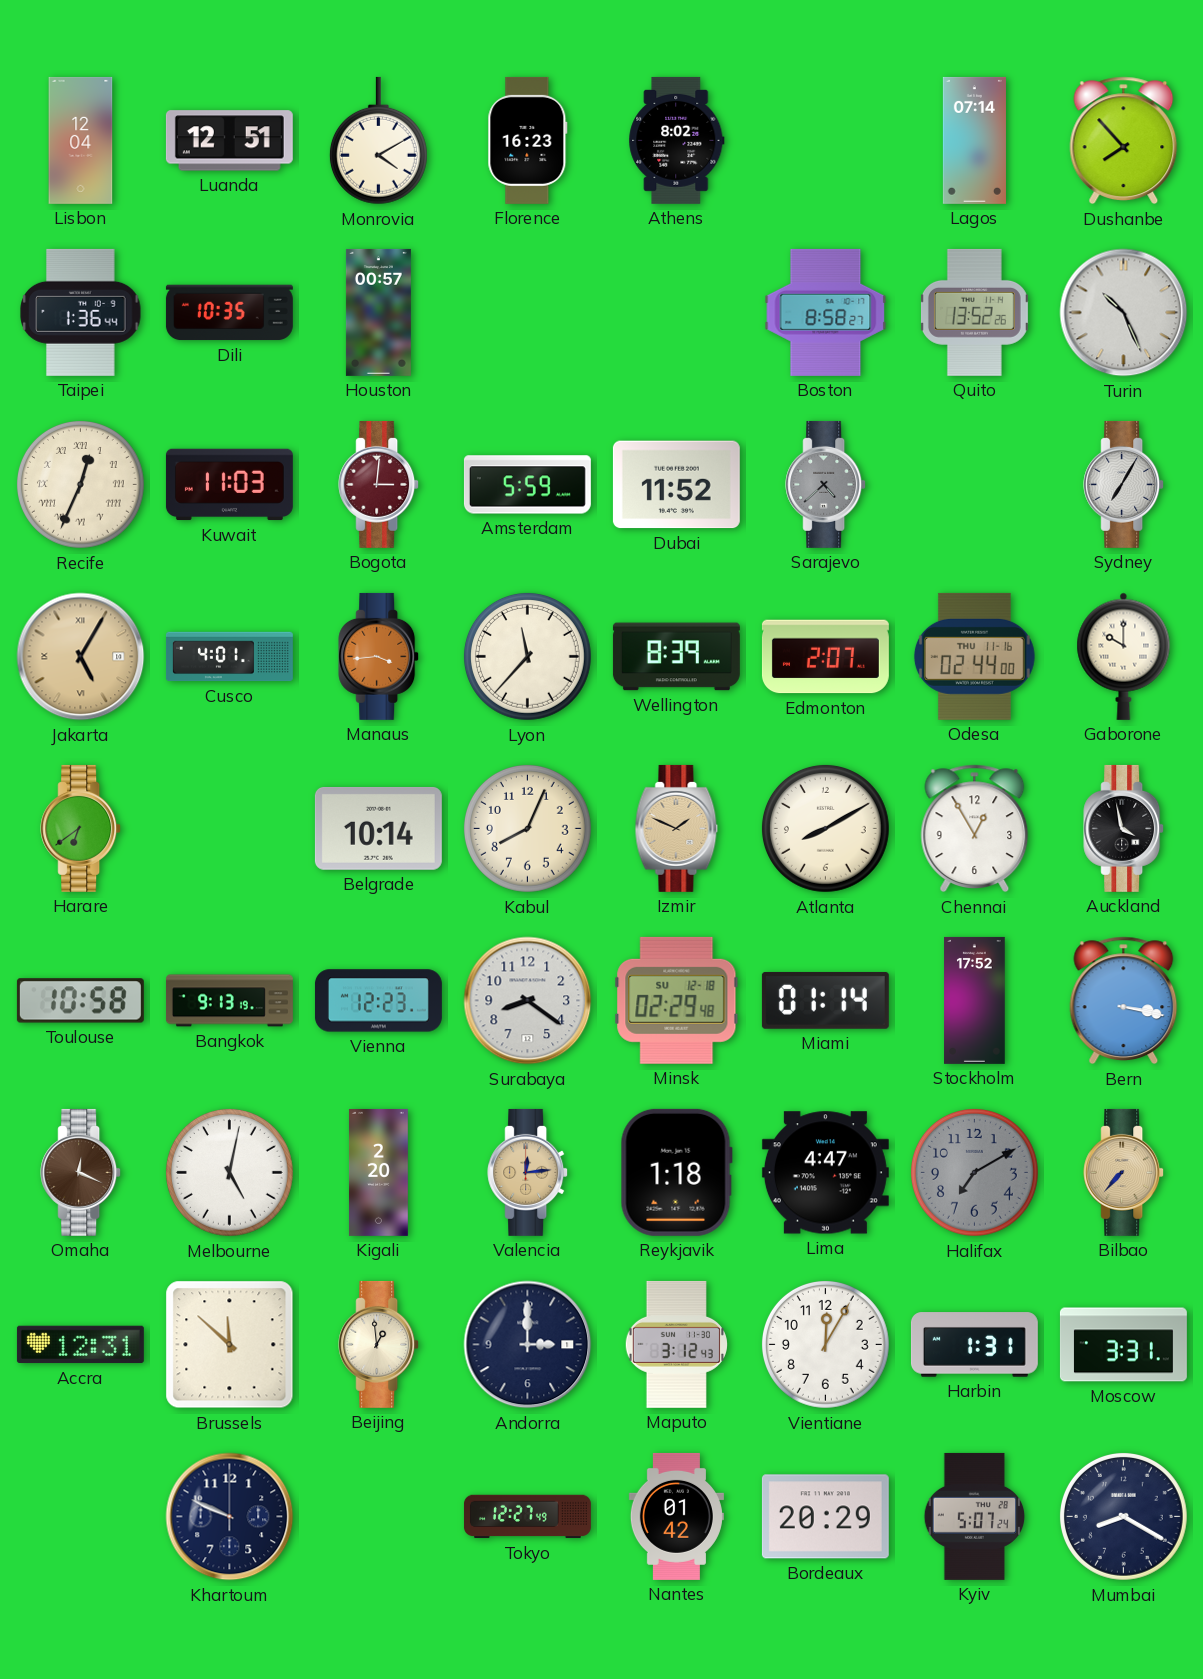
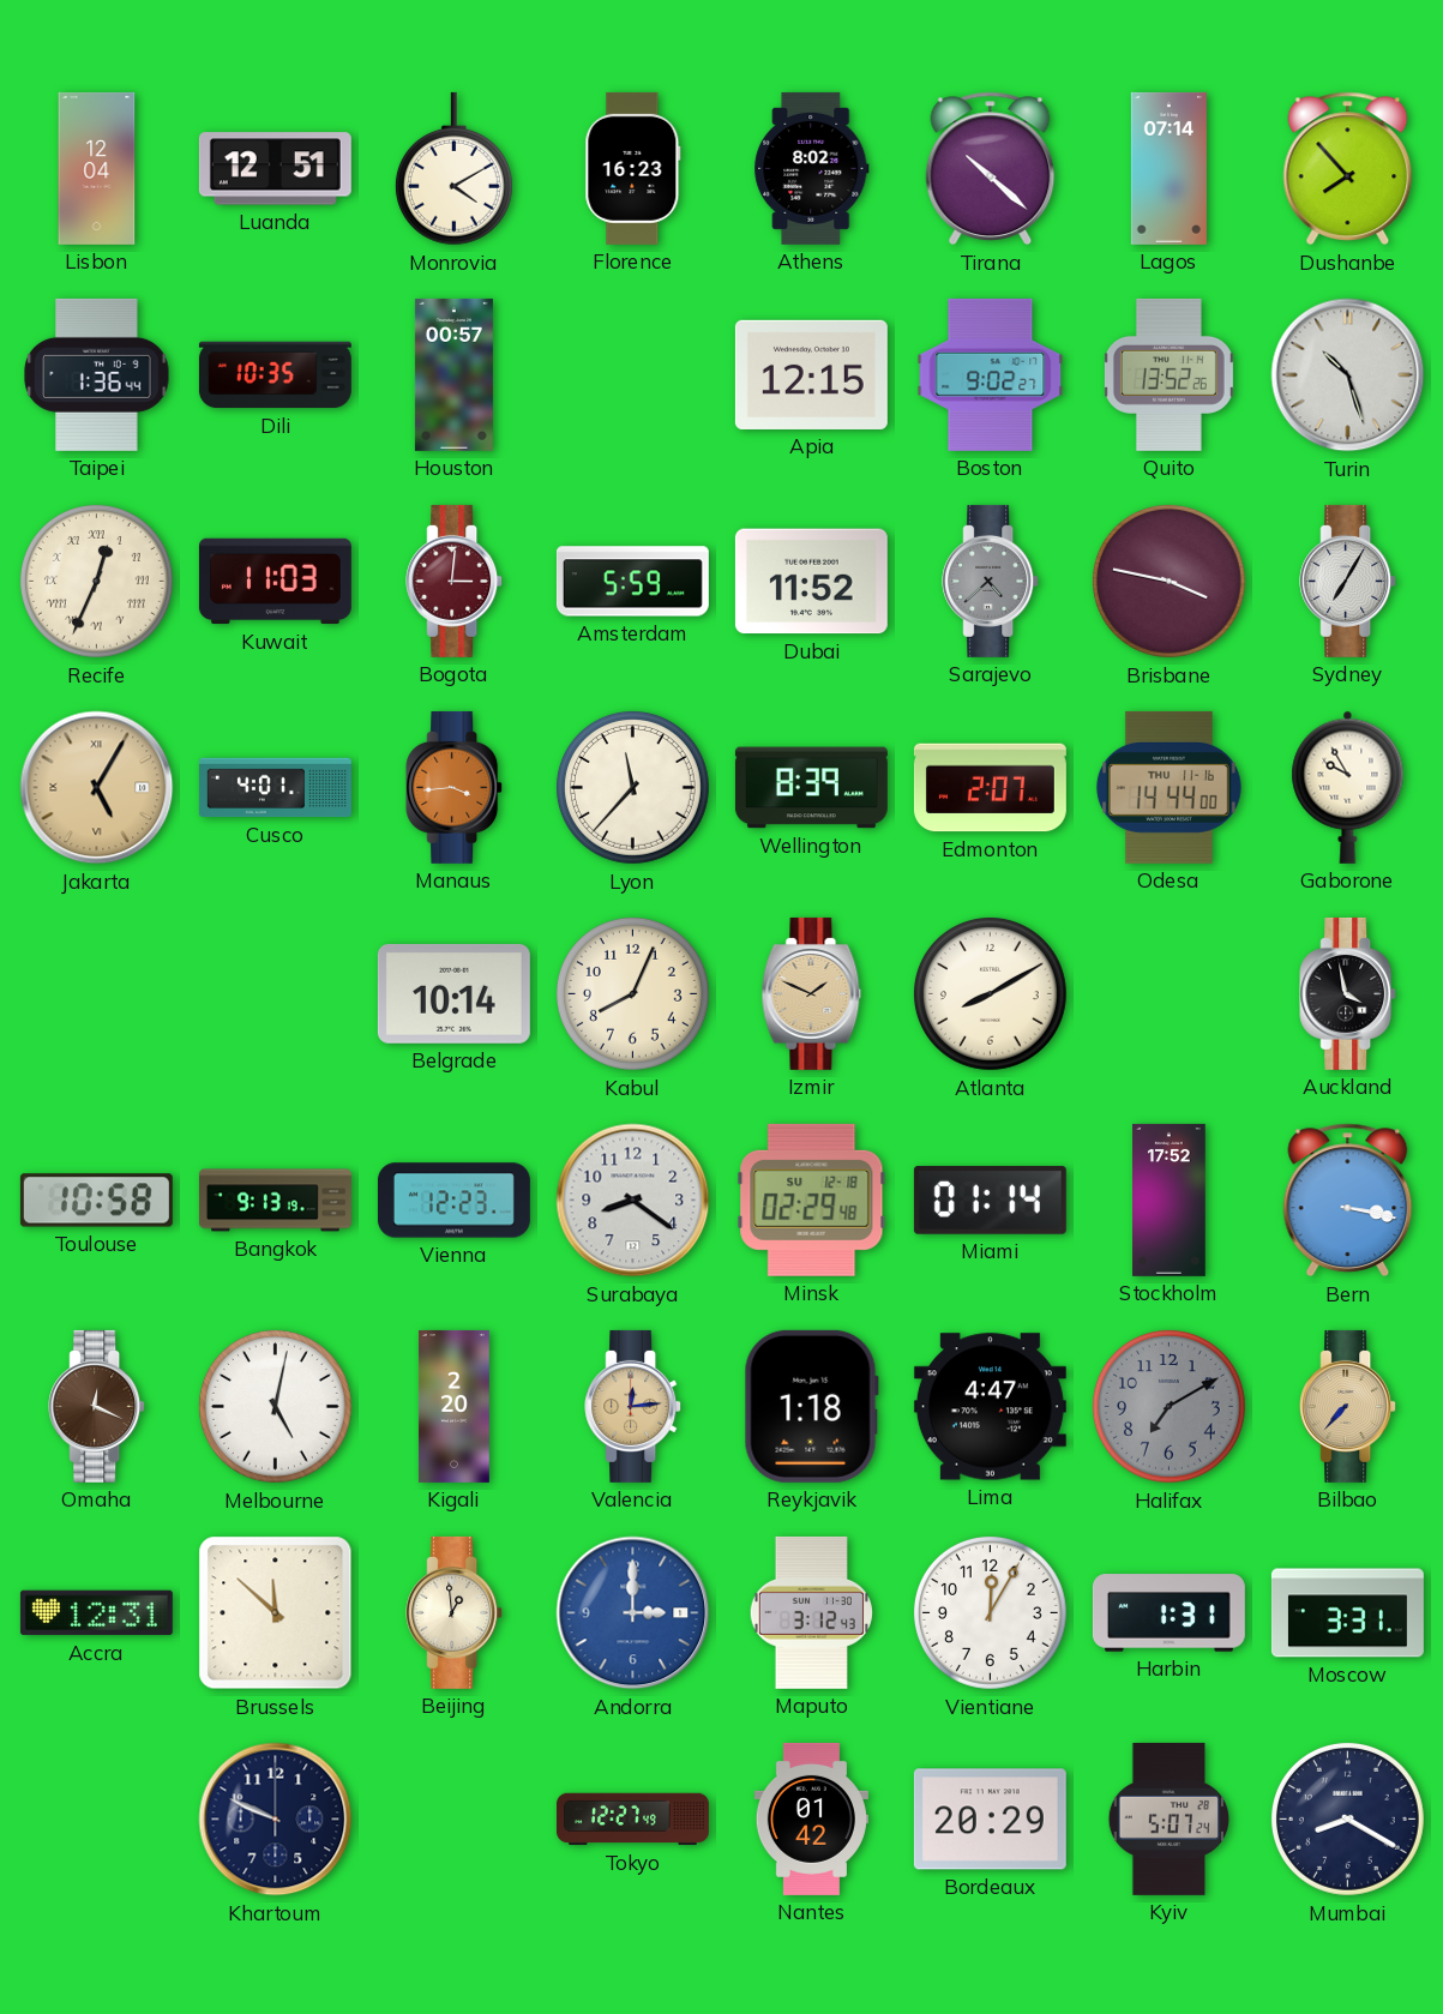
Tirana: none -> 10:22
Apia: none -> 12:15
Boston: 8:58 -> 9:02
Turin: 10:26 -> 10:27
Brisbane: none -> 3:47
Odesa: 02:44 -> 14:44
Gaborone: 10:00 -> 9:55
Harare: 6:39 -> none
Chennai: 12:55 -> none
Andorra dial: navy -> blue
